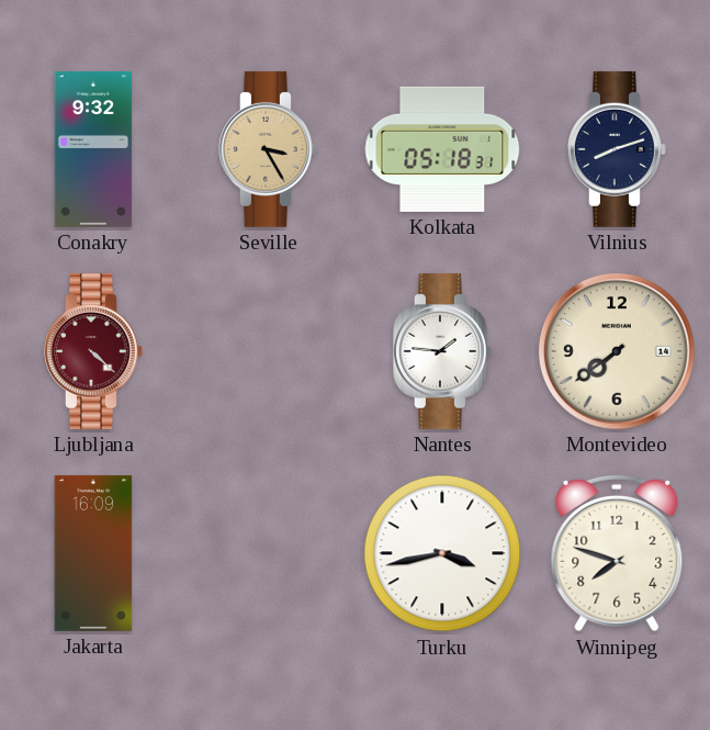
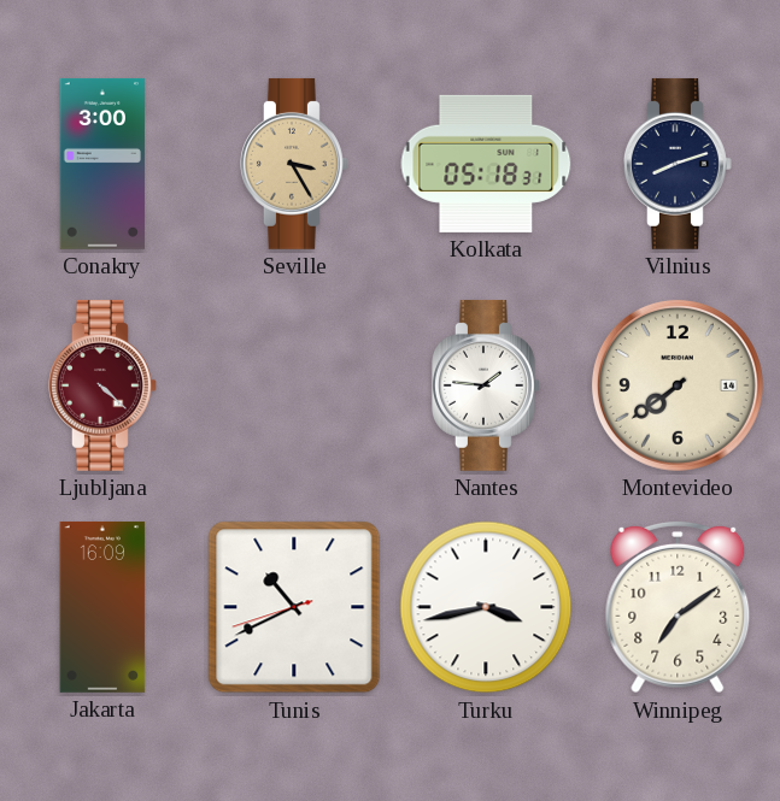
Conakry: 9:32 -> 3:00
Tunis: none -> 10:40
Winnipeg: 7:48 -> 7:09
